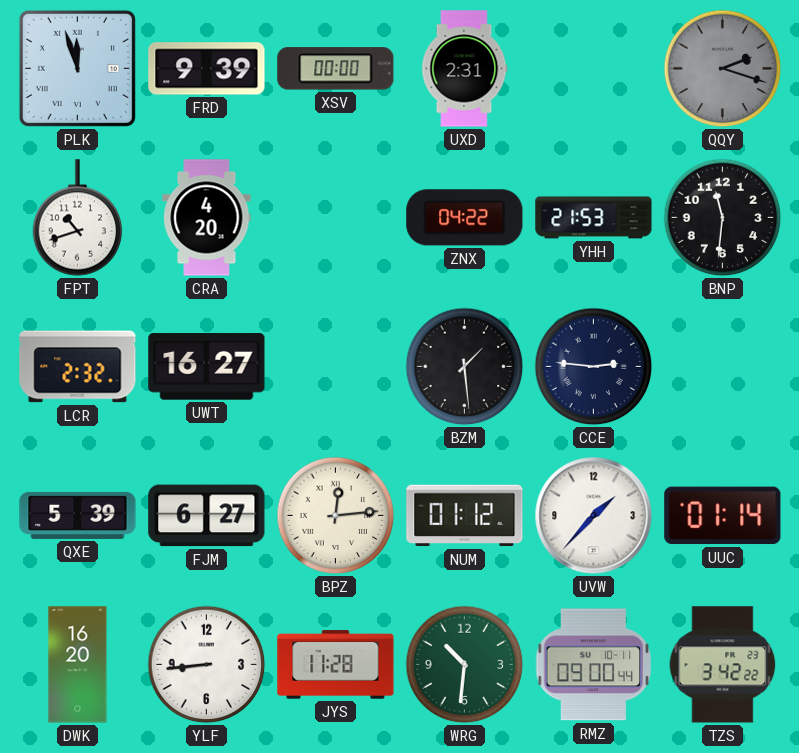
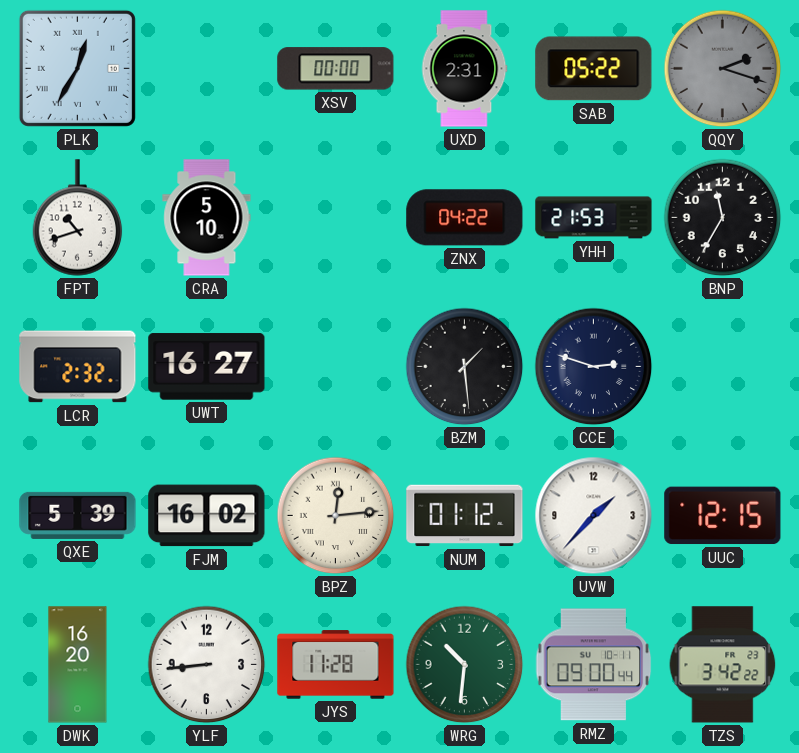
PLK: 11:57 -> 12:35
FRD: 9:39 -> none
SAB: none -> 05:22
CRA: 4:20 -> 5:10
BNP: 11:31 -> 11:35
CCE: 2:46 -> 2:48
FJM: 6:27 -> 16:02
UUC: 01:14 -> 12:15
